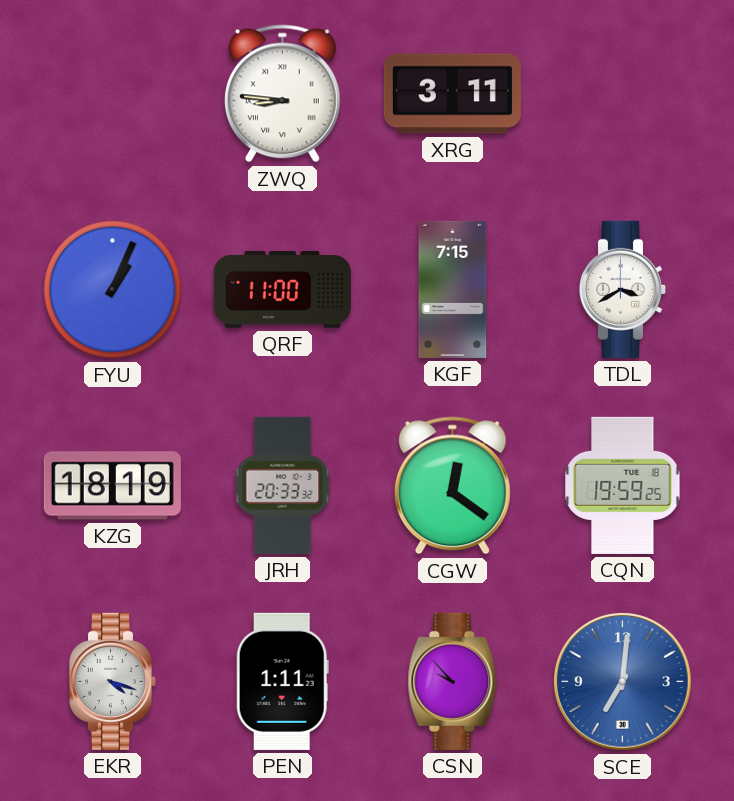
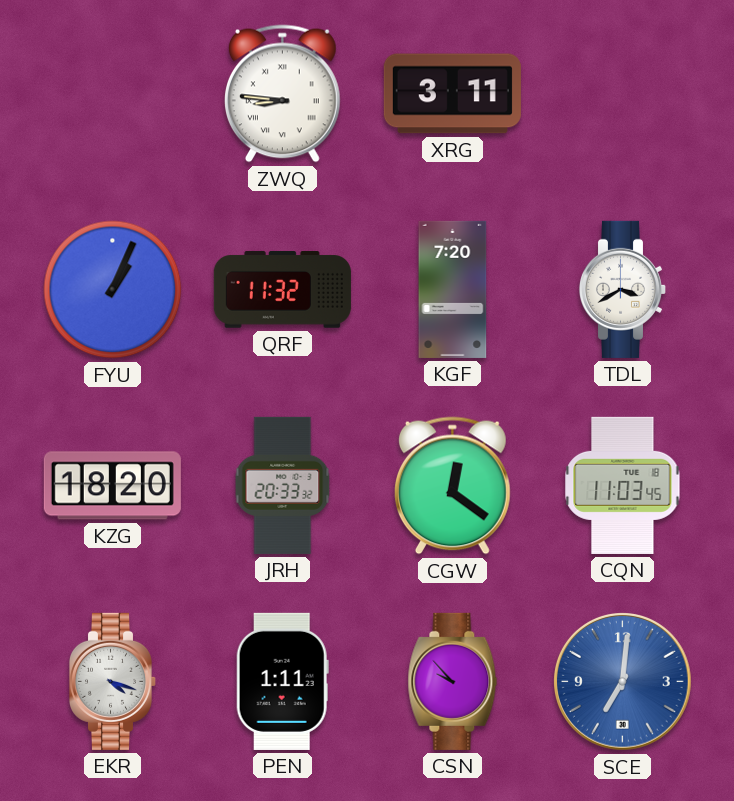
QRF: 11:00 -> 11:32
KGF: 7:15 -> 7:20
KZG: 18:19 -> 18:20
CQN: 19:59 -> 11:03
